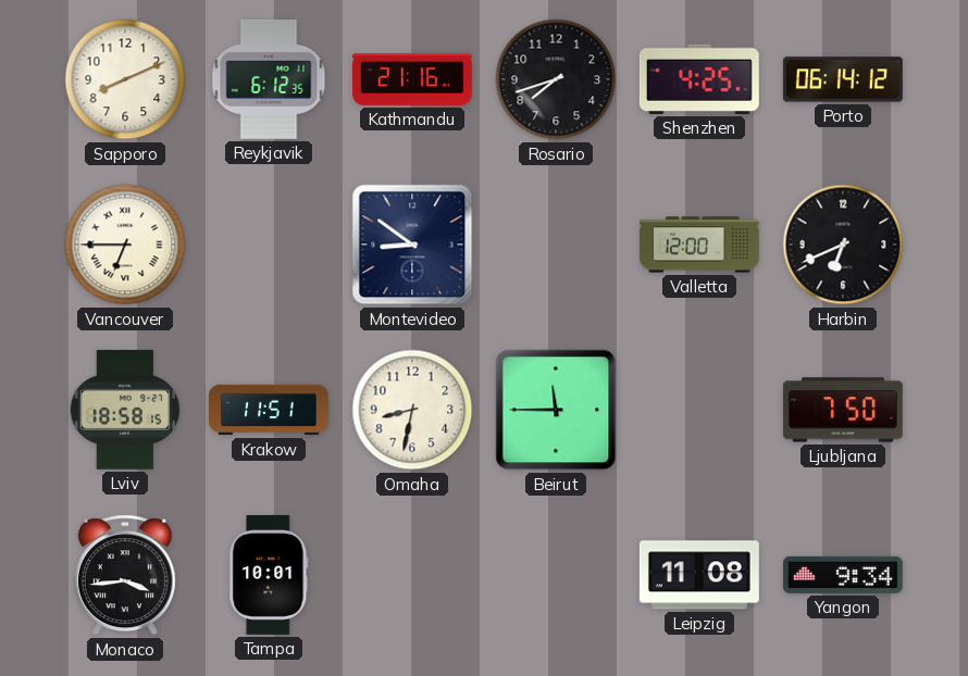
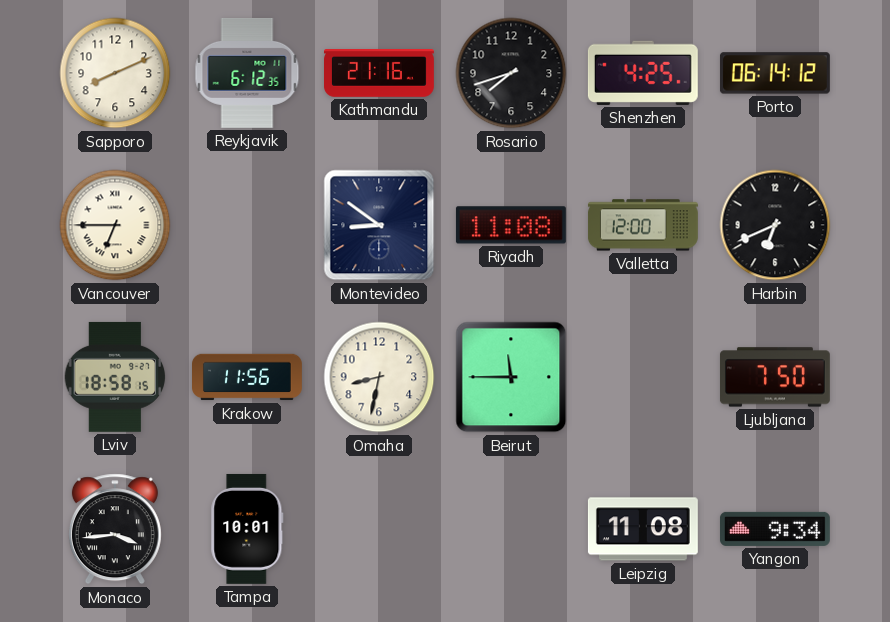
Riyadh: none -> 11:08
Krakow: 11:51 -> 11:56
